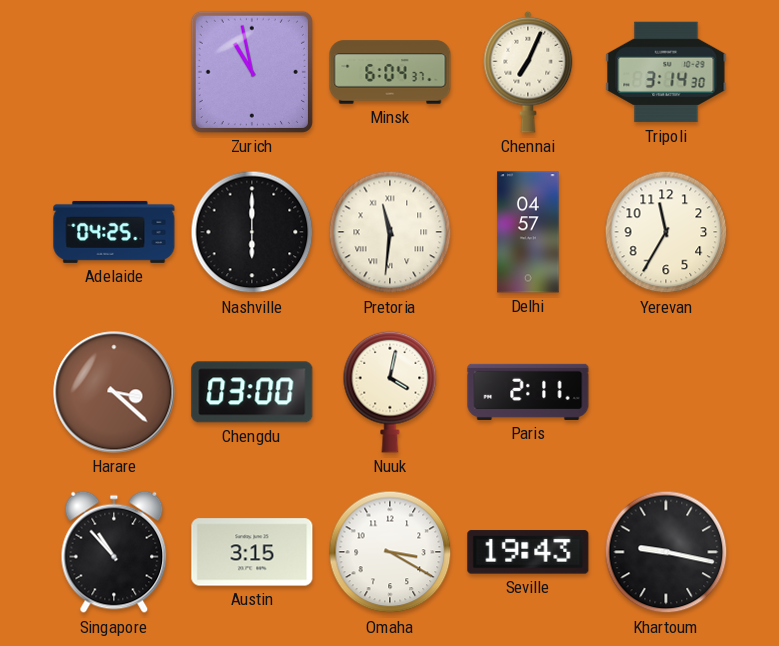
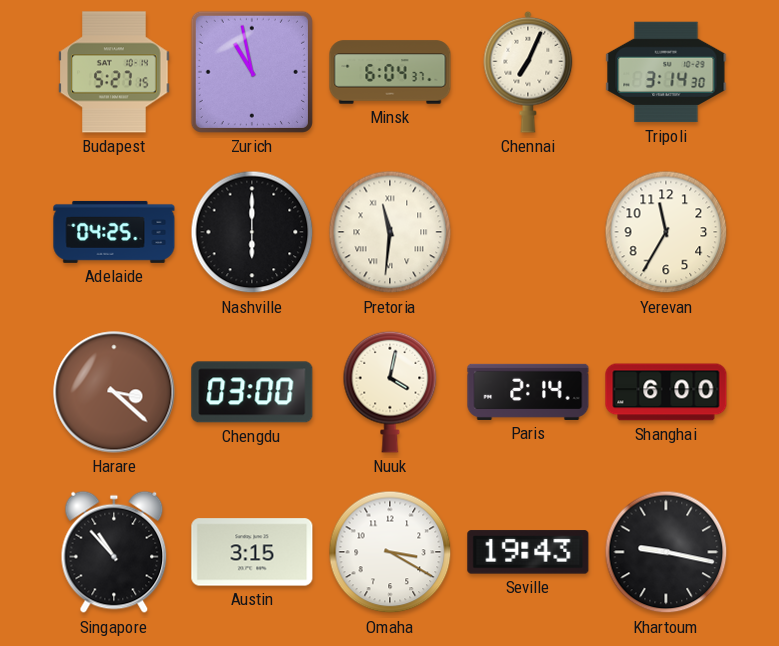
Budapest: none -> 5:27
Delhi: 04:57 -> none
Paris: 2:11 -> 2:14
Shanghai: none -> 6:00
